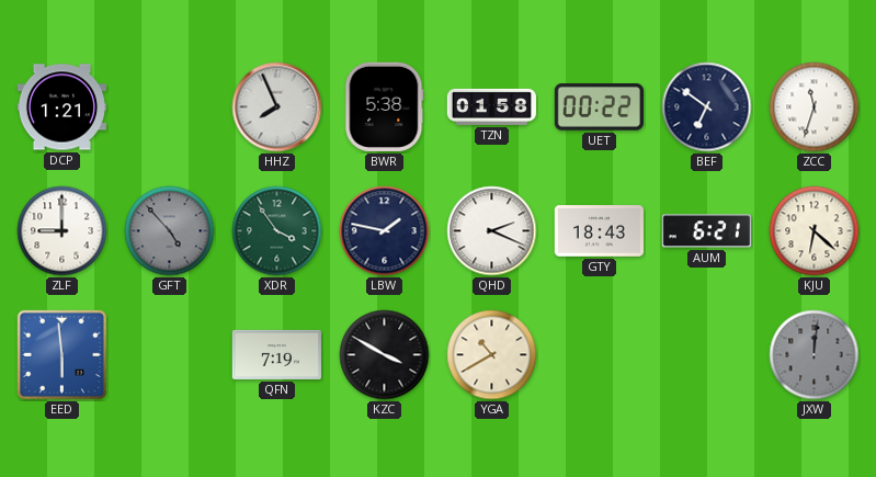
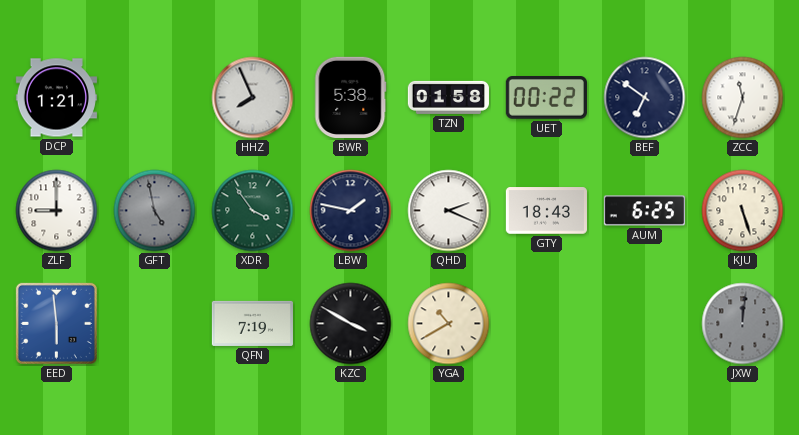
GFT: 4:53 -> 4:58
AUM: 6:21 -> 6:25
KJU: 6:22 -> 5:27
